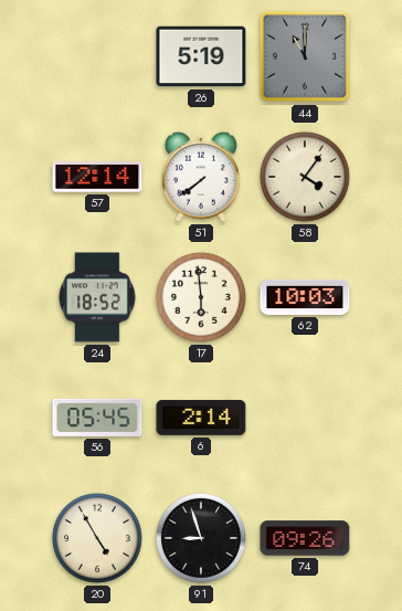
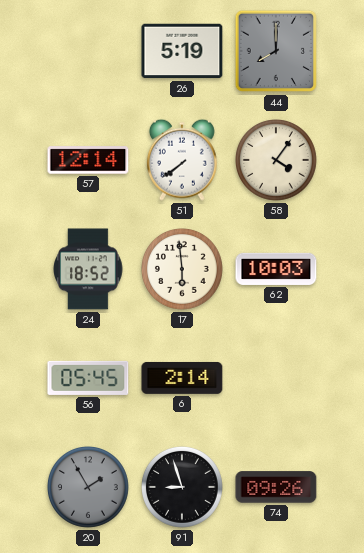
44: 11:00 -> 8:00
20: 4:55 -> 1:55
20 dial: cream -> grey
